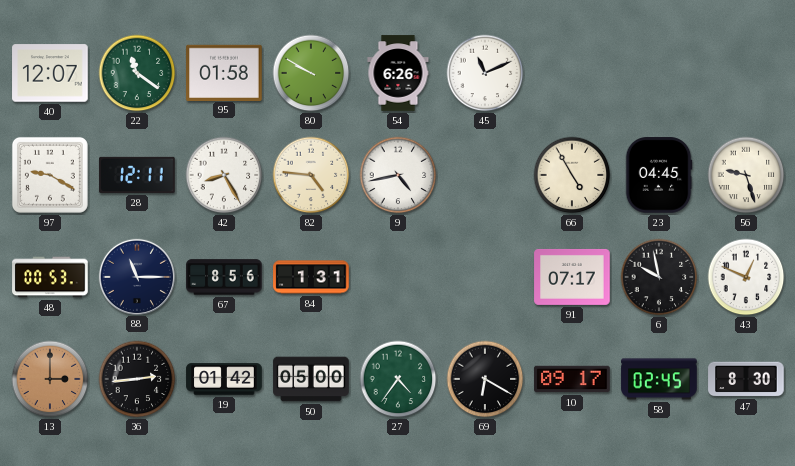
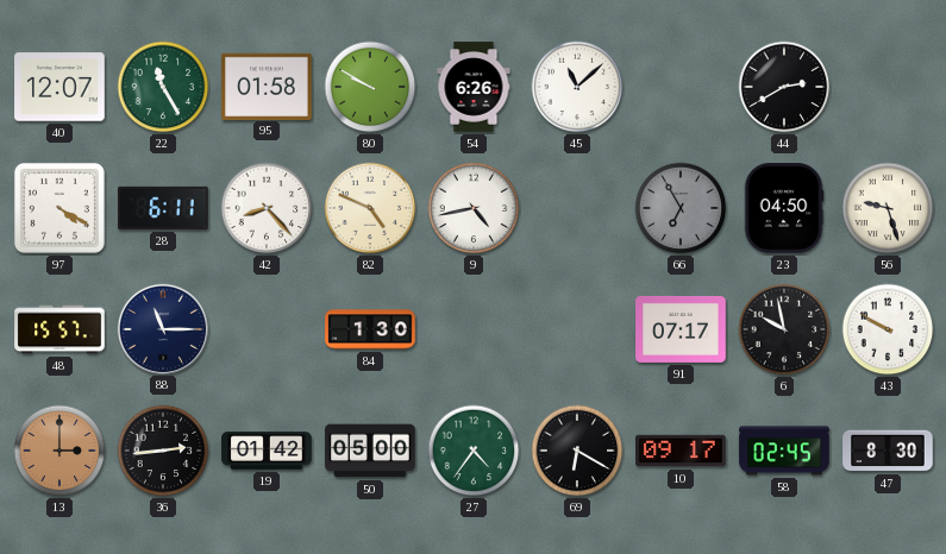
22: 11:21 -> 11:25
45: 11:11 -> 11:08
44: none -> 2:40
97: 9:20 -> 4:20
28: 12:11 -> 6:11
42: 8:25 -> 8:23
82: 4:46 -> 4:49
66: 4:55 -> 6:55
66 dial: cream -> grey
23: 04:45 -> 04:50
48: 00:53 -> 15:57
67: 8:56 -> none
84: 1:31 -> 1:30
43: 12:49 -> 9:50
